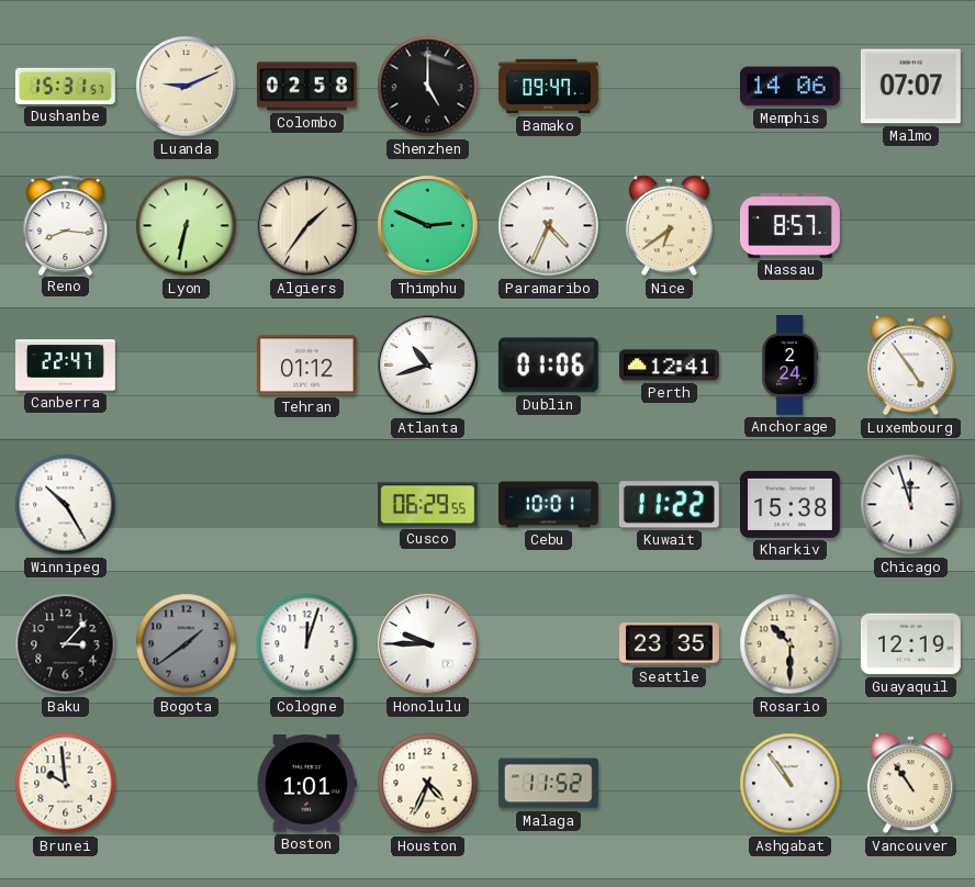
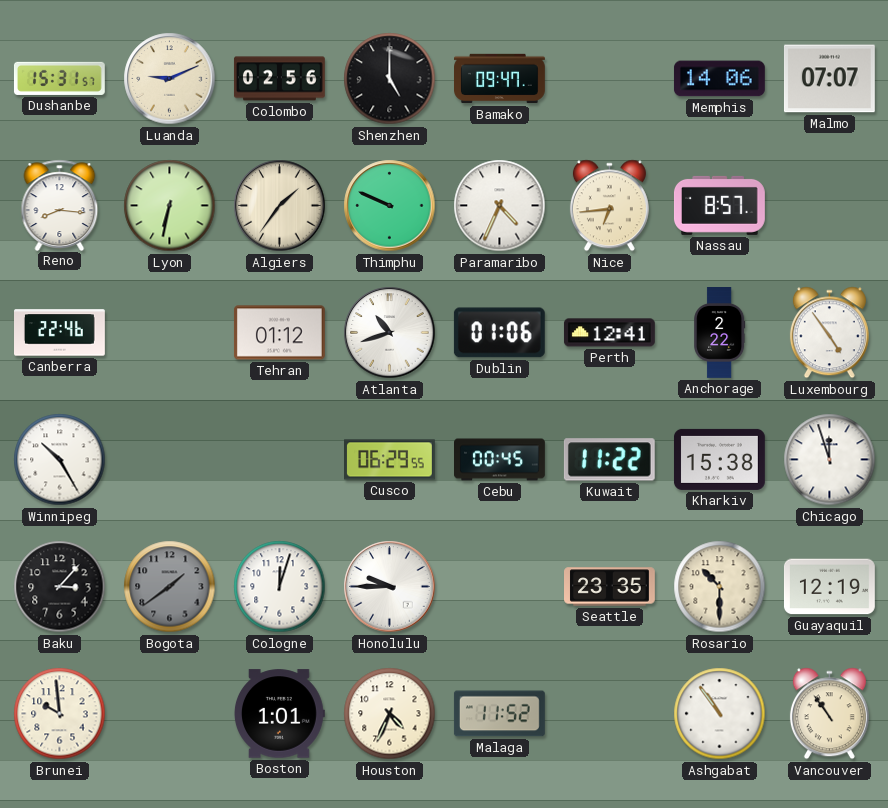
Colombo: 02:58 -> 02:56
Thimphu: 2:49 -> 9:49
Nice: 6:39 -> 6:44
Canberra: 22:47 -> 22:46
Anchorage: 2:24 -> 2:22
Cebu: 10:01 -> 00:45
